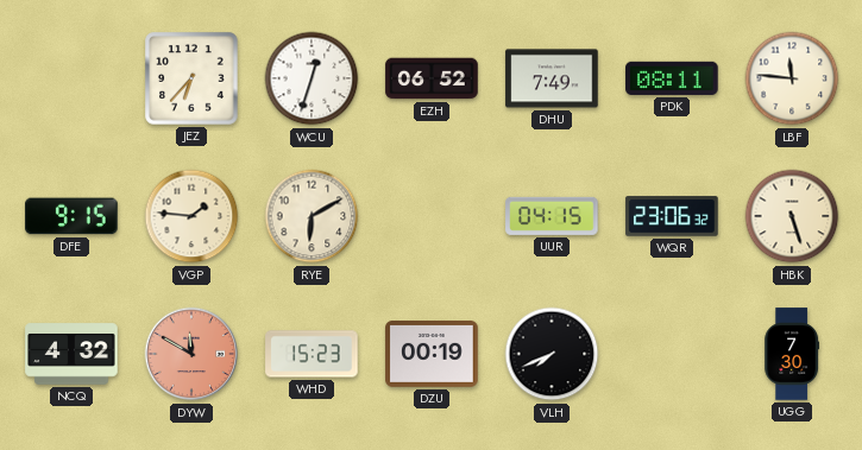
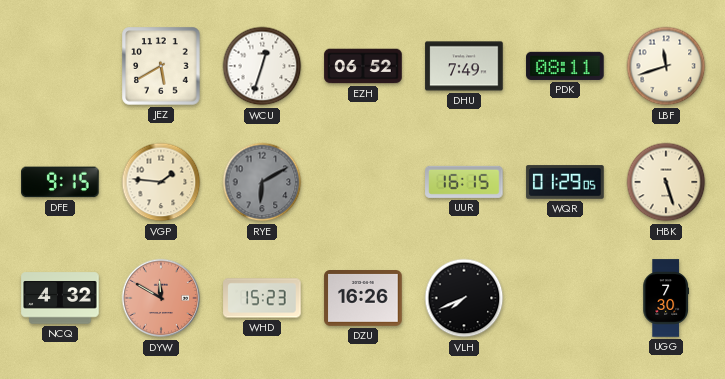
JEZ: 6:37 -> 5:40
LBF: 11:46 -> 11:42
RYE dial: cream -> grey
UUR: 04:15 -> 16:15
WQR: 23:06 -> 01:29
DZU: 00:19 -> 16:26
